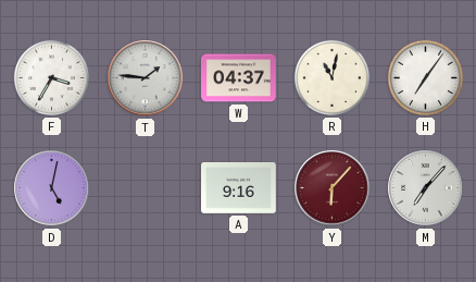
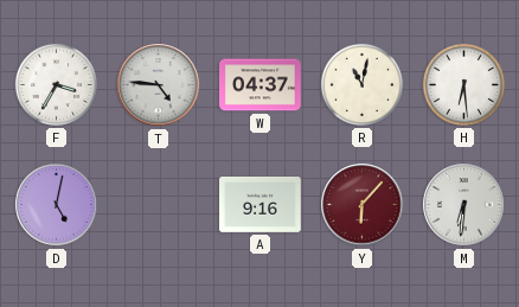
T: 1:46 -> 4:46
H: 7:06 -> 6:29
M: 7:07 -> 6:31
